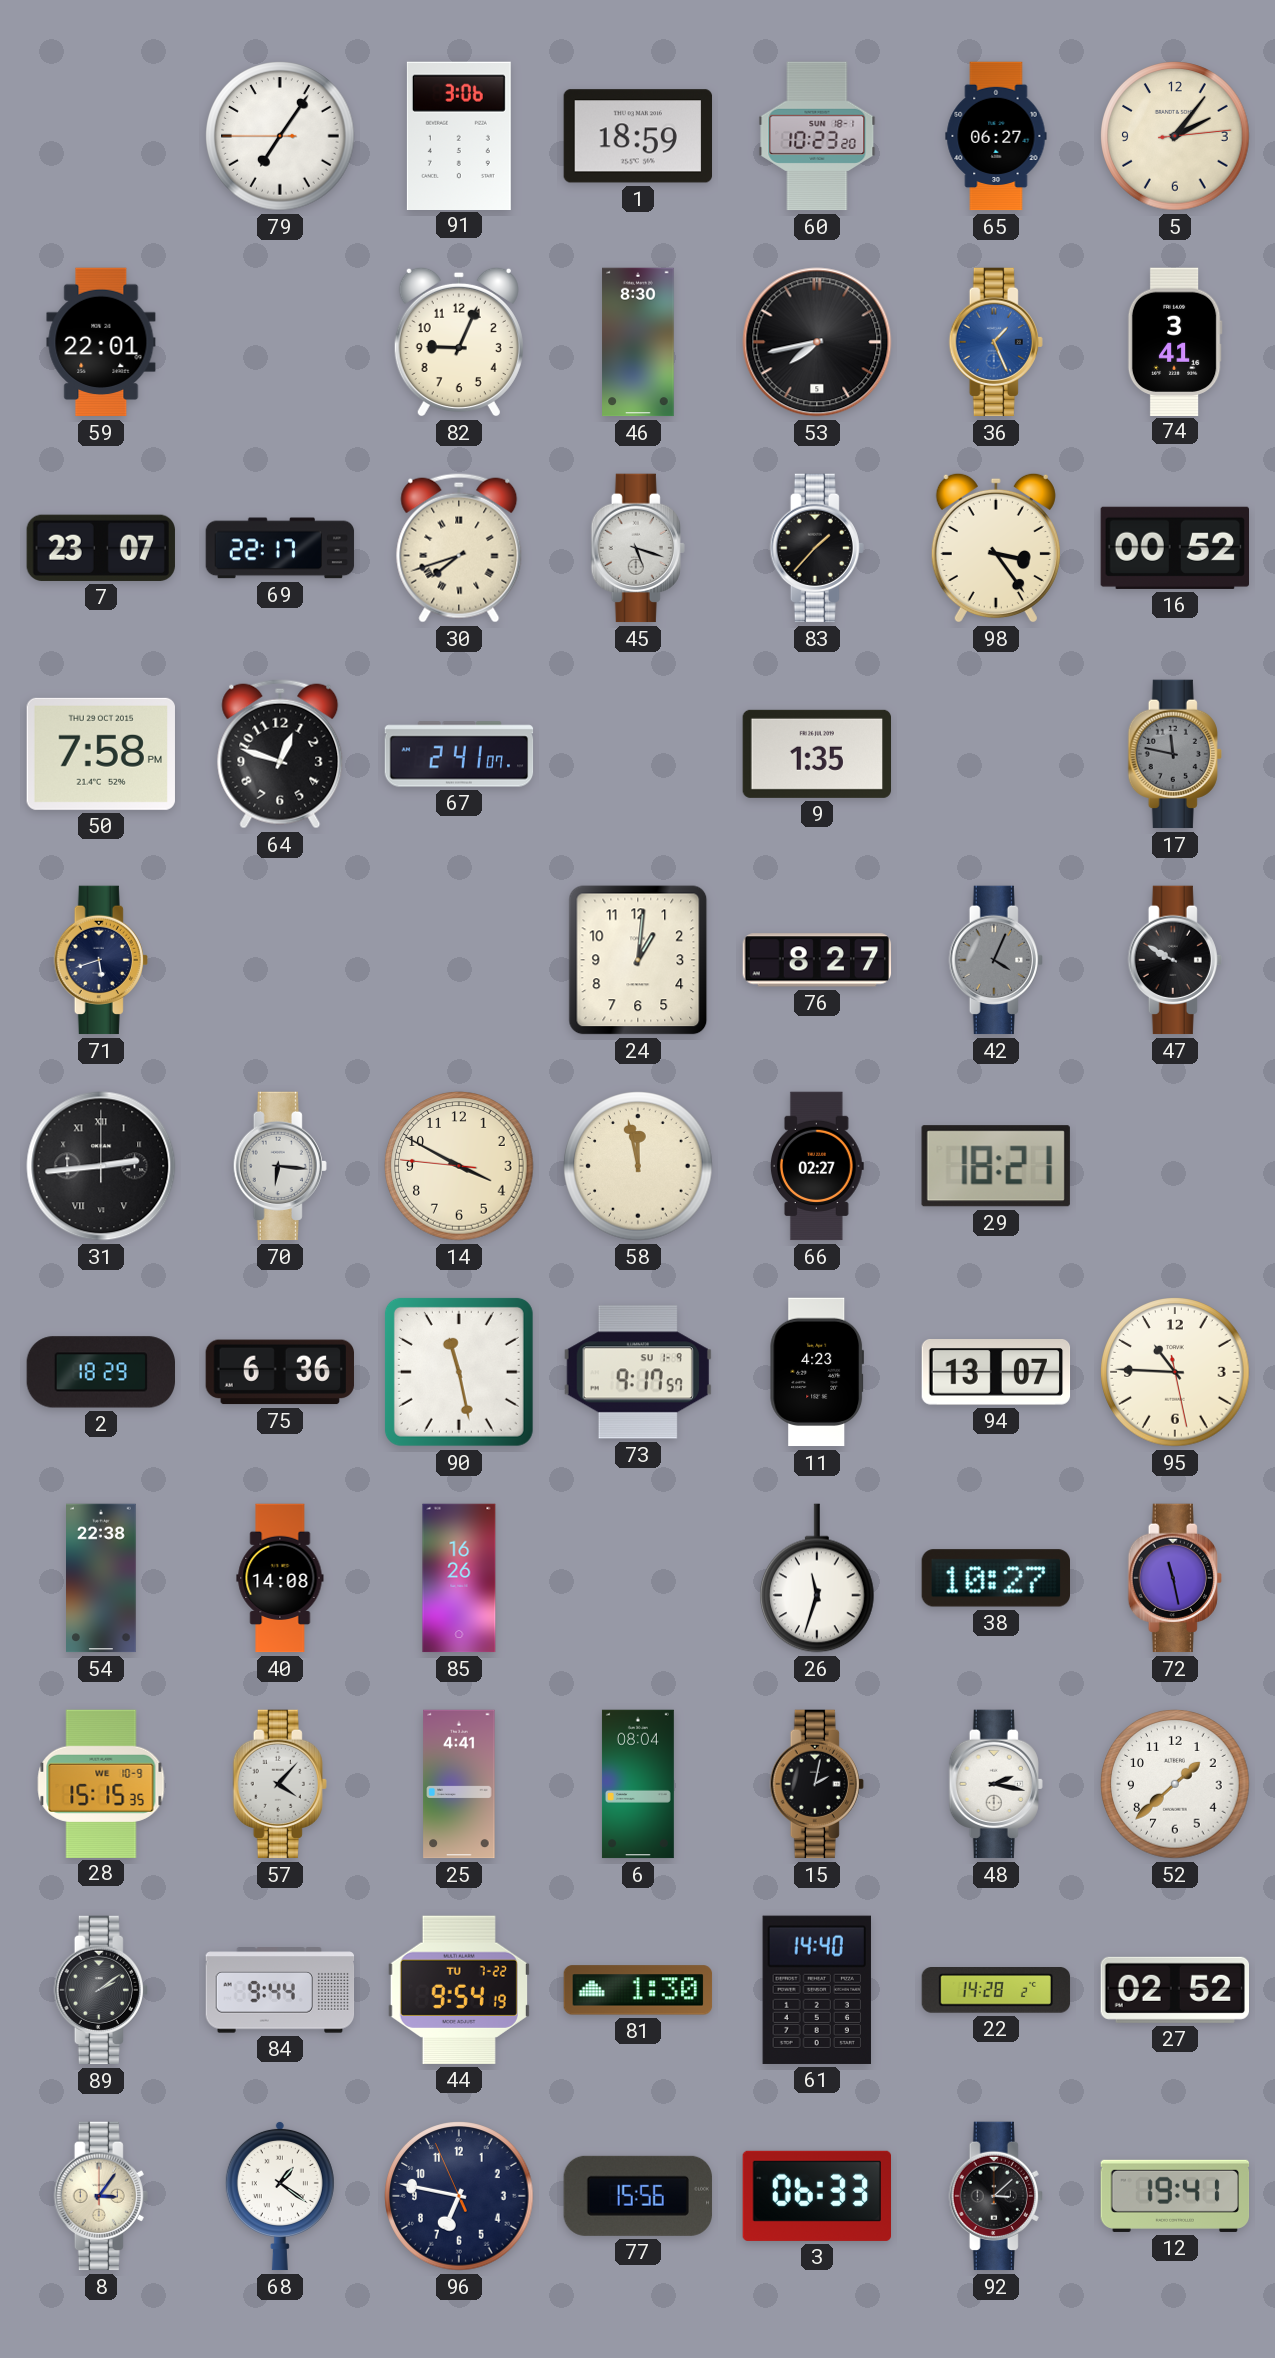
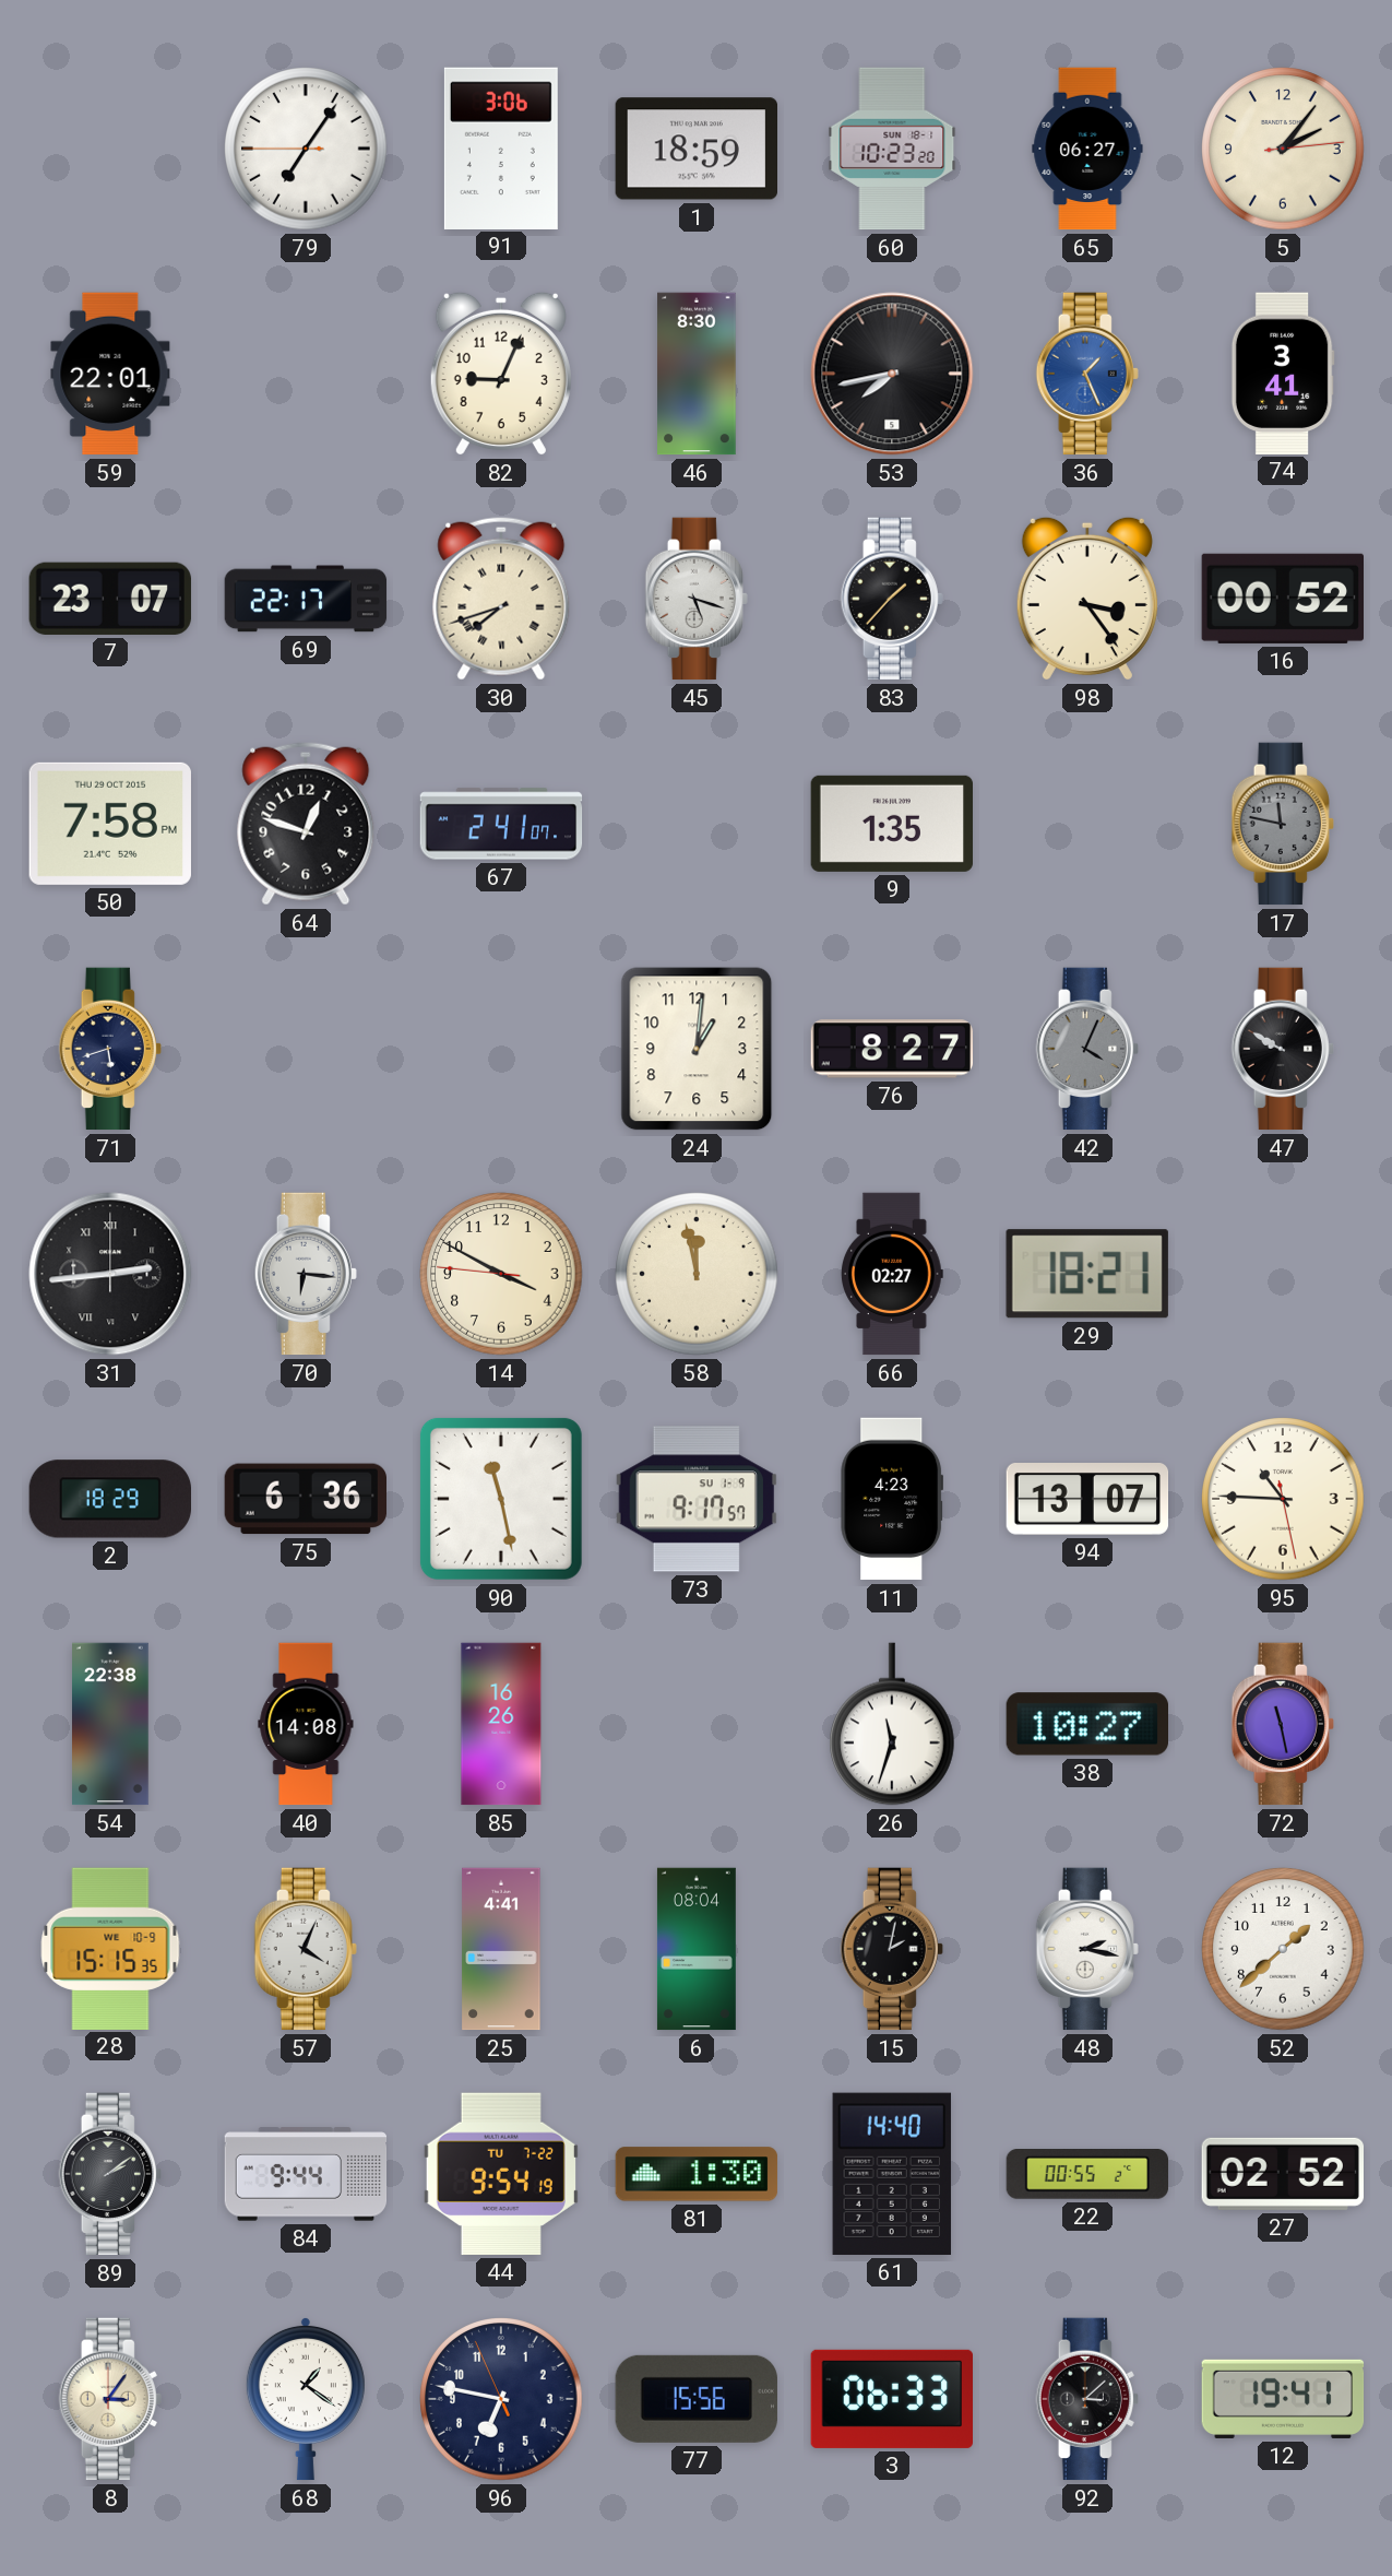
57: 4:07 -> 4:04
22: 14:28 -> 00:55
